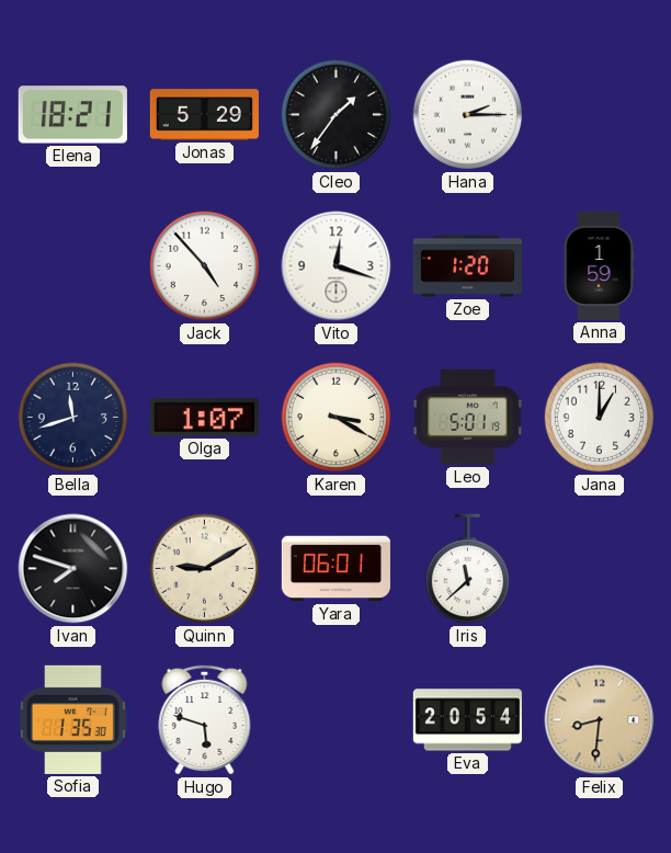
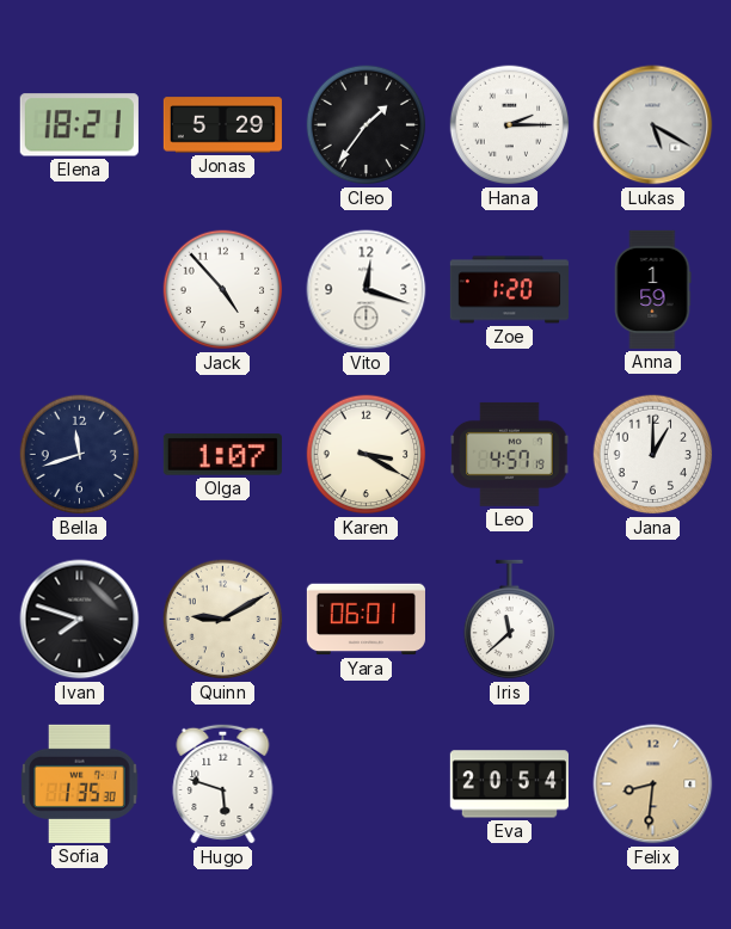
Lukas: none -> 5:20
Leo: 5:01 -> 4:57
